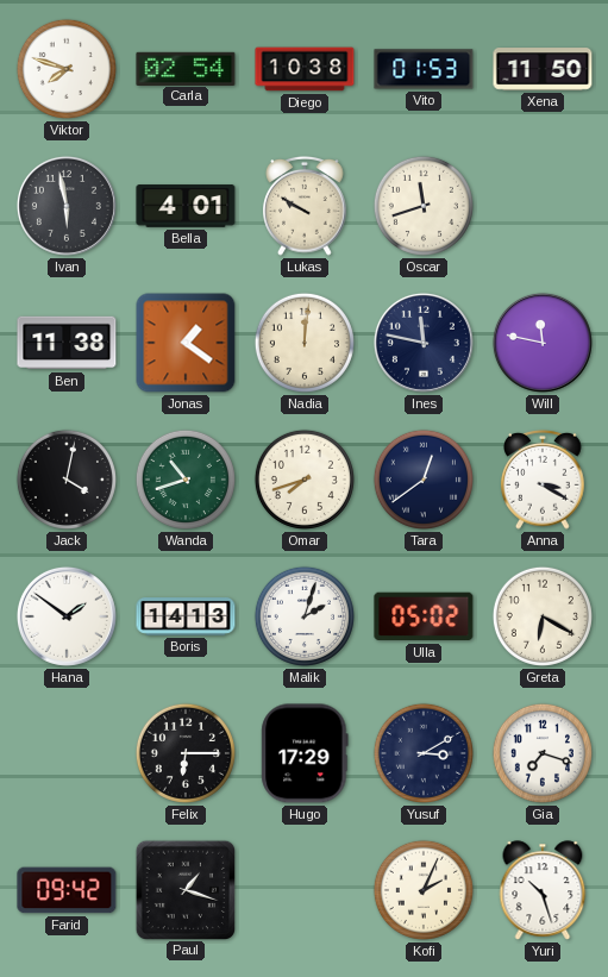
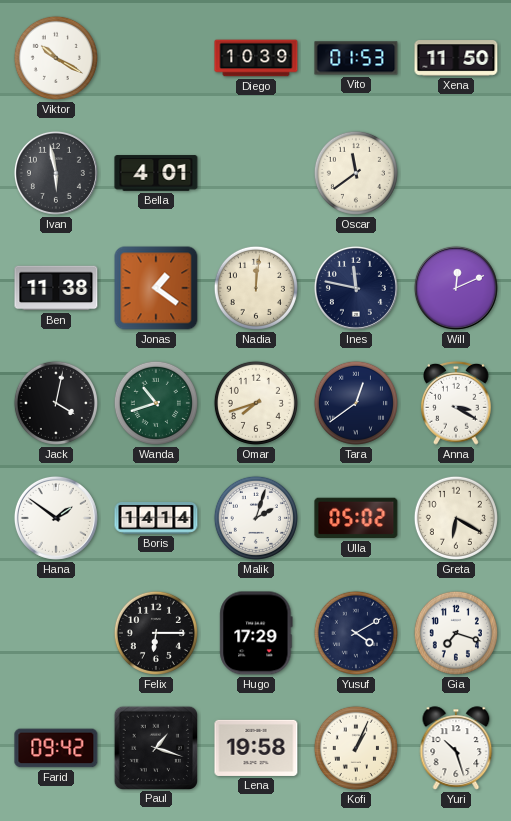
Viktor: 7:48 -> 10:20
Carla: 02:54 -> none
Diego: 10:38 -> 10:39
Lukas: 9:50 -> none
Oscar: 11:42 -> 11:39
Will: 11:47 -> 12:11
Boris: 14:13 -> 14:14
Yusuf: 3:10 -> 4:10
Lena: none -> 19:58
Kofi: 2:04 -> 1:04
